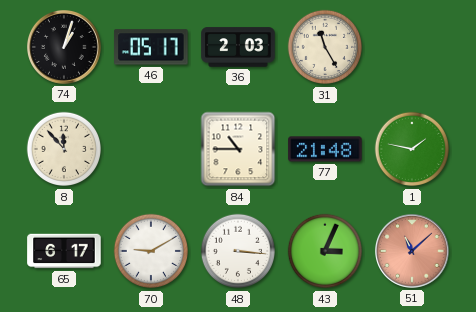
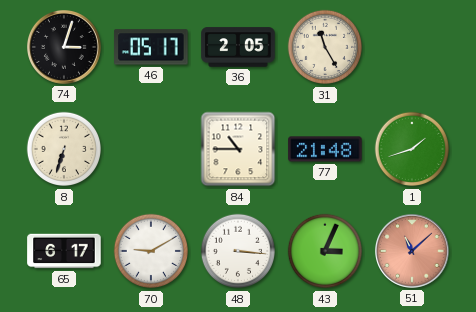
74: 1:03 -> 3:03
36: 2:03 -> 2:05
8: 11:53 -> 6:33
1: 1:47 -> 1:42
